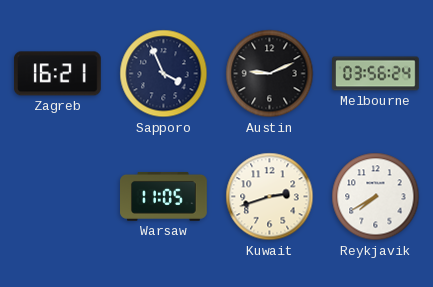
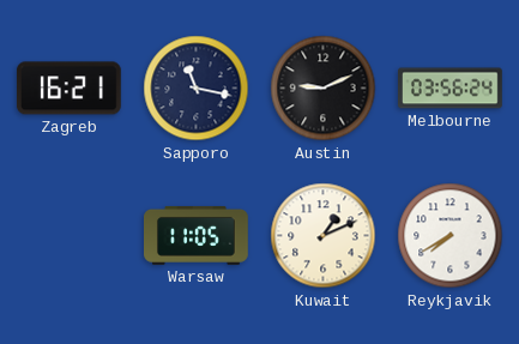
Sapporo: 3:56 -> 11:17
Kuwait: 2:42 -> 1:11
